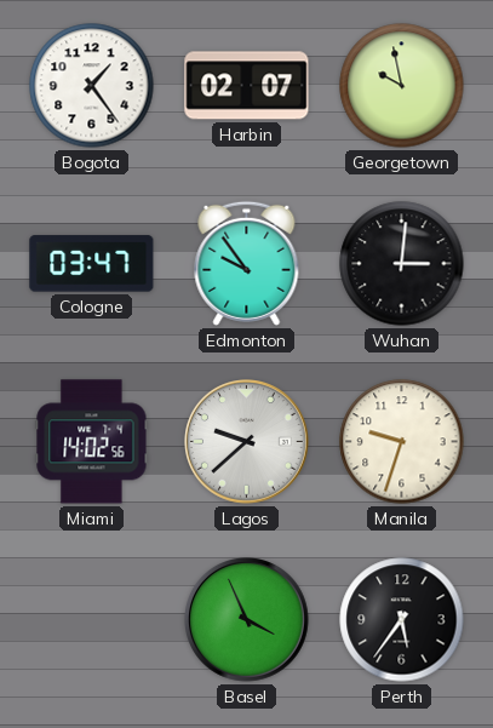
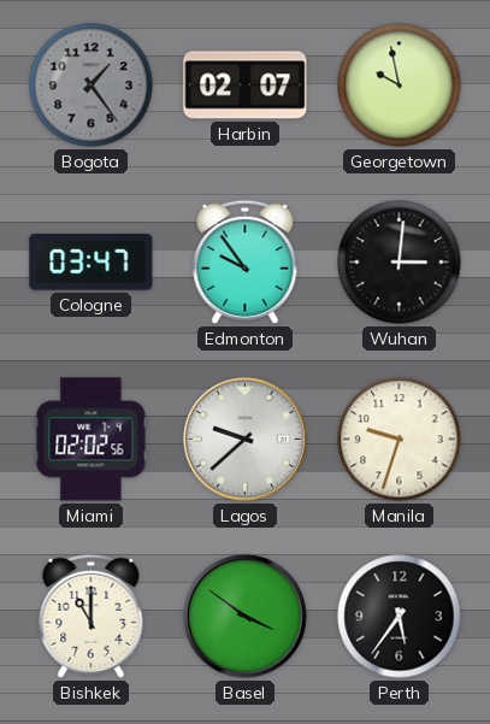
Bogota dial: white -> grey
Miami: 14:02 -> 02:02
Bishkek: none -> 11:00
Basel: 3:56 -> 3:51
